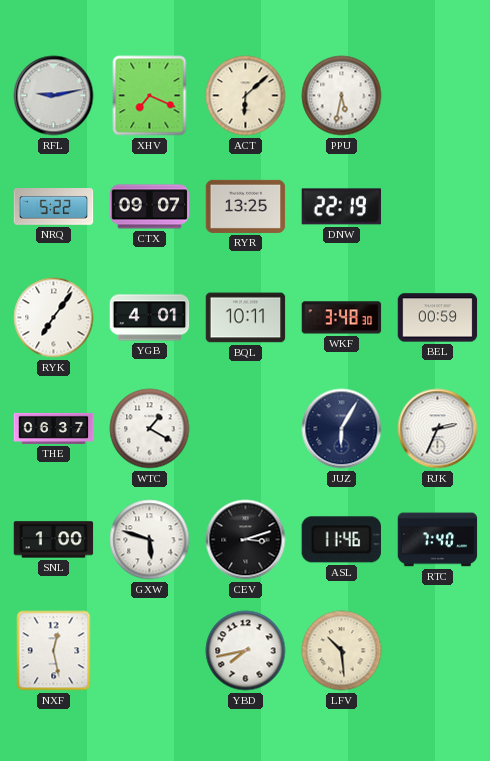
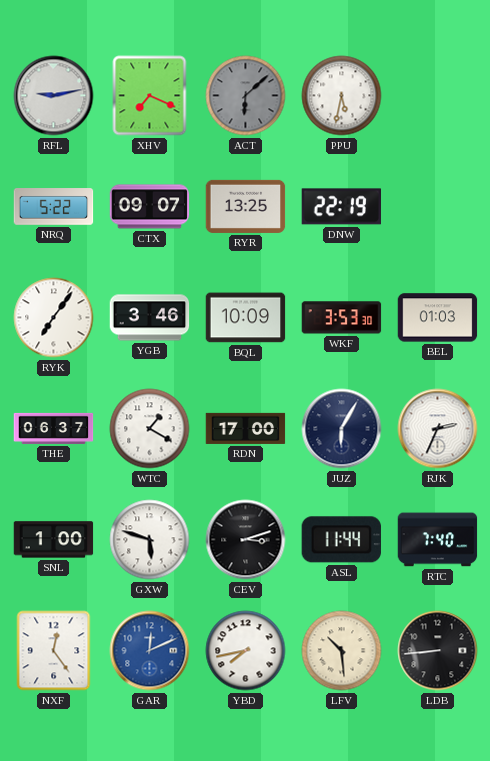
ACT dial: cream -> grey
YGB: 4:01 -> 3:46
BQL: 10:11 -> 10:09
WKF: 3:48 -> 3:53
BEL: 00:59 -> 01:03
RDN: none -> 17:00
ASL: 11:46 -> 11:44
NXF: 12:28 -> 12:24
GAR: none -> 12:11
LDB: none -> 8:44
